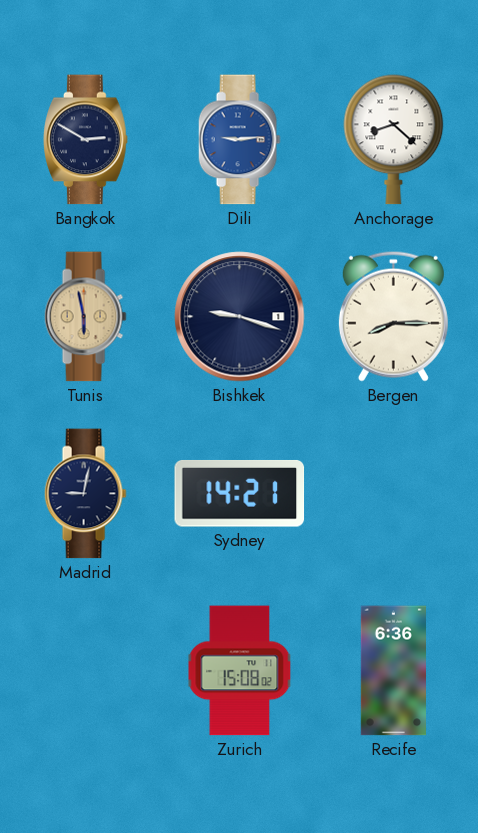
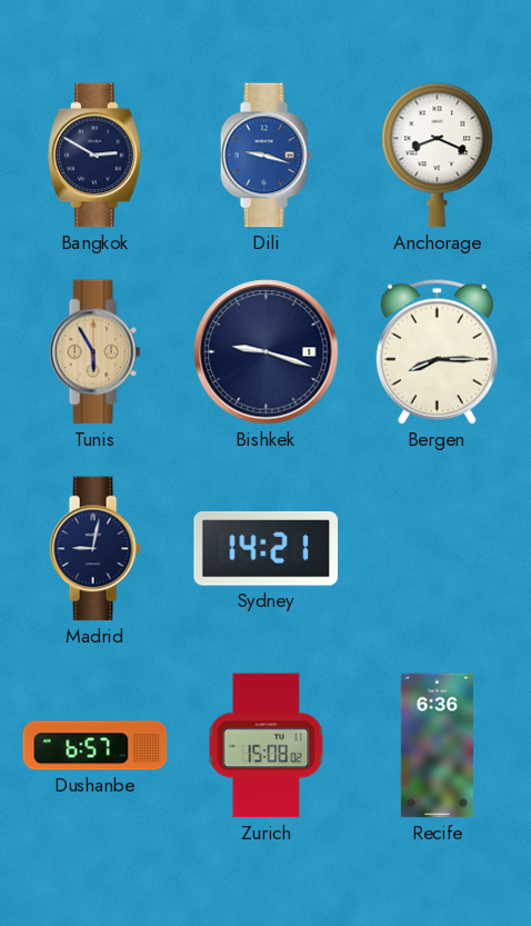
Dili: 9:14 -> 9:18
Anchorage: 8:22 -> 8:19
Tunis: 5:58 -> 5:55
Dushanbe: none -> 6:57
